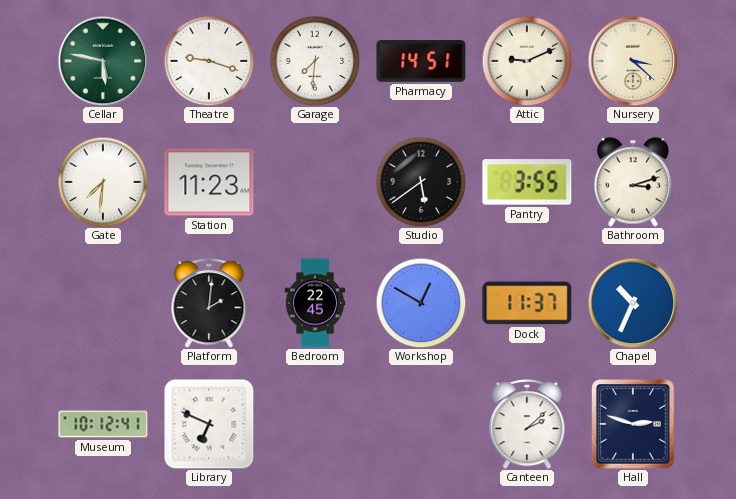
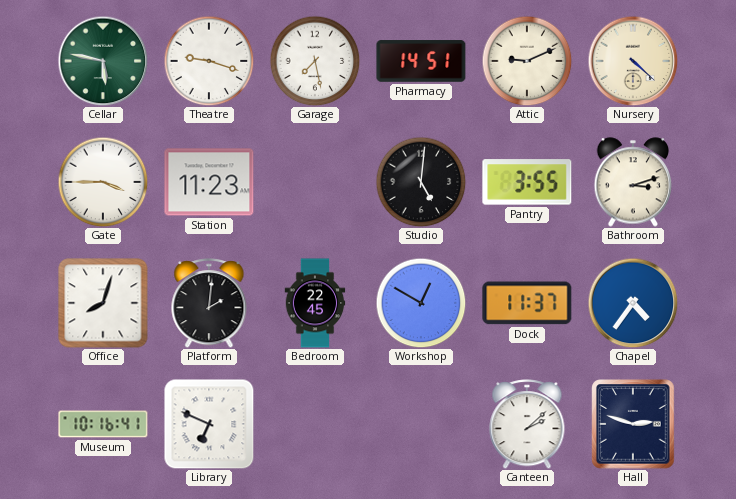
Garage: 7:31 -> 7:28
Nursery: 3:22 -> 4:22
Gate: 7:31 -> 3:45
Studio: 5:39 -> 5:01
Office: none -> 8:03
Chapel: 10:34 -> 4:36
Museum: 10:12 -> 10:16
